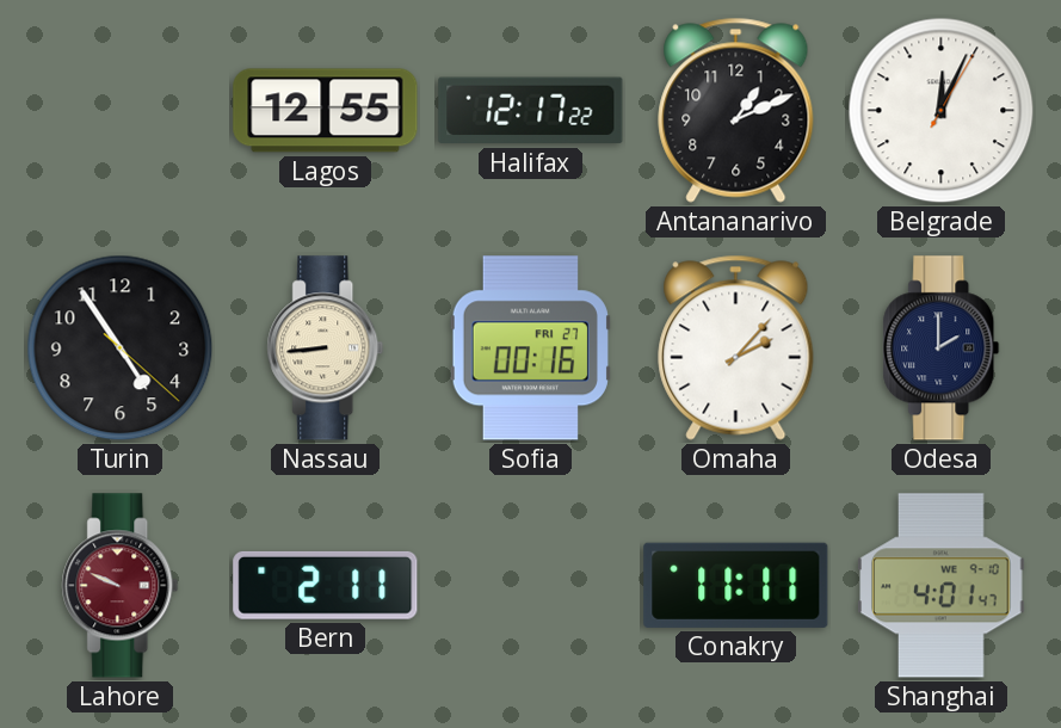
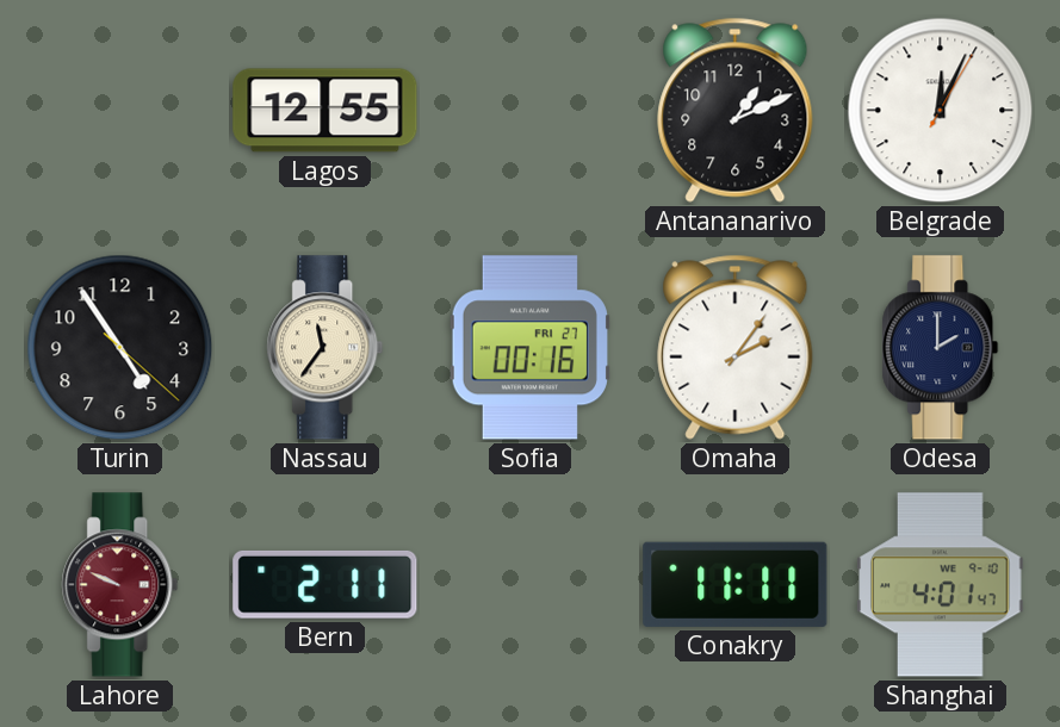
Halifax: 12:17 -> none
Nassau: 8:44 -> 11:36
Omaha: 2:07 -> 2:06
